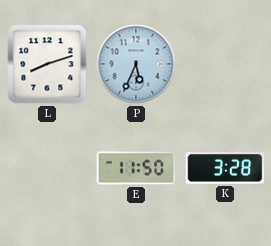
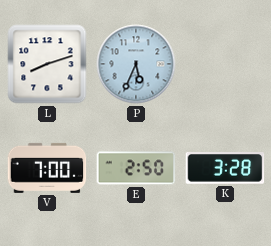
V: none -> 7:00
E: 11:50 -> 2:50
